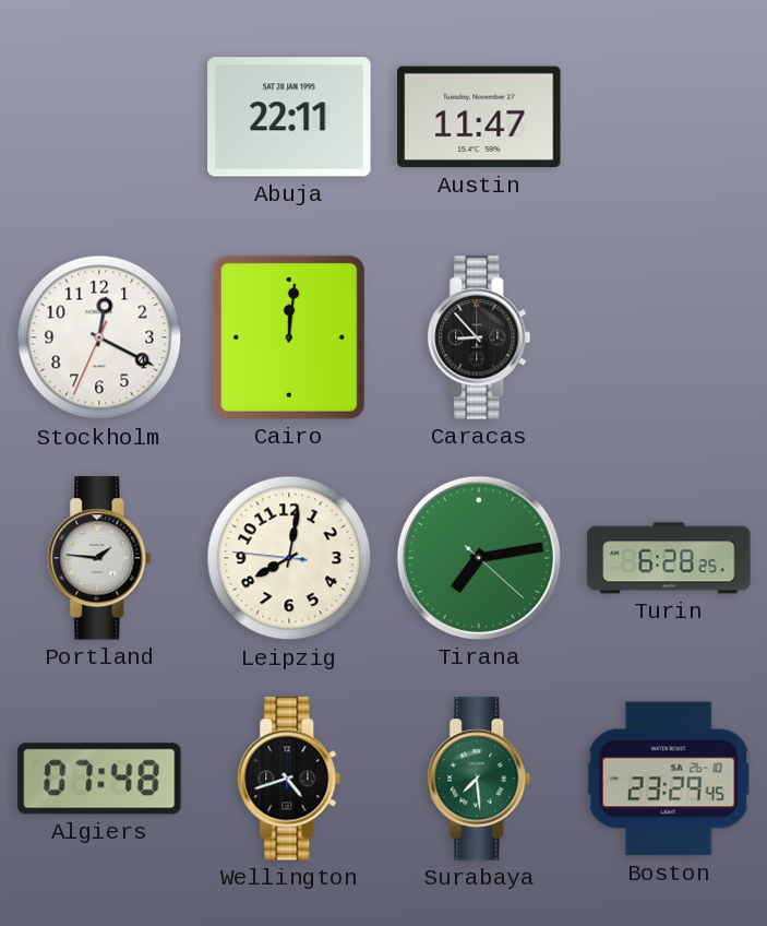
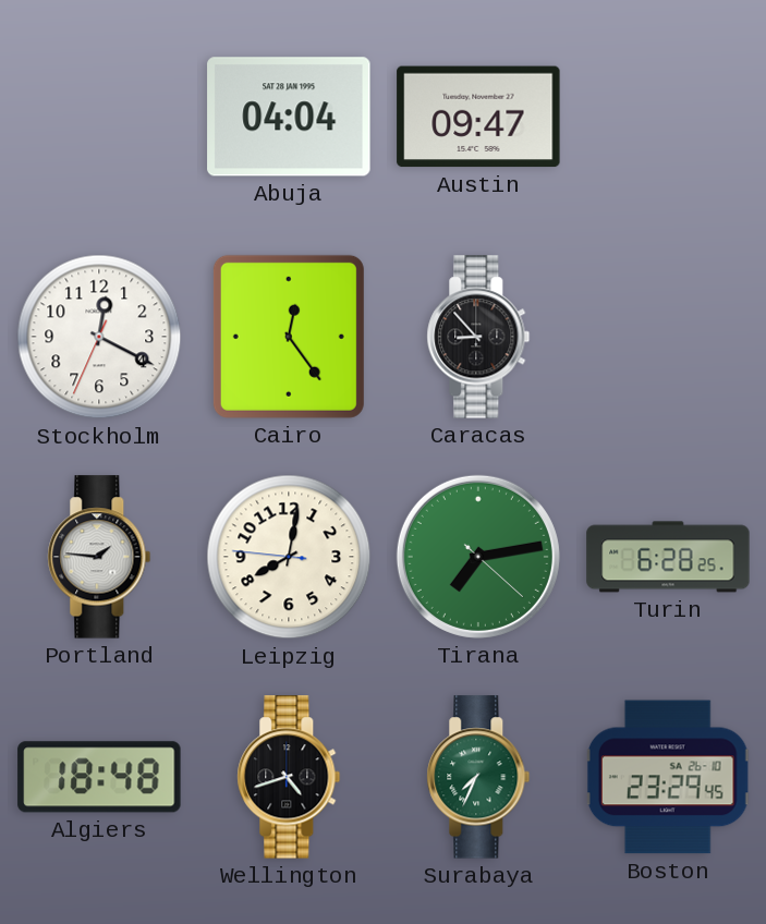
Abuja: 22:11 -> 04:04
Austin: 11:47 -> 09:47
Cairo: 12:01 -> 12:24
Algiers: 07:48 -> 18:48
Surabaya: 7:29 -> 7:34
